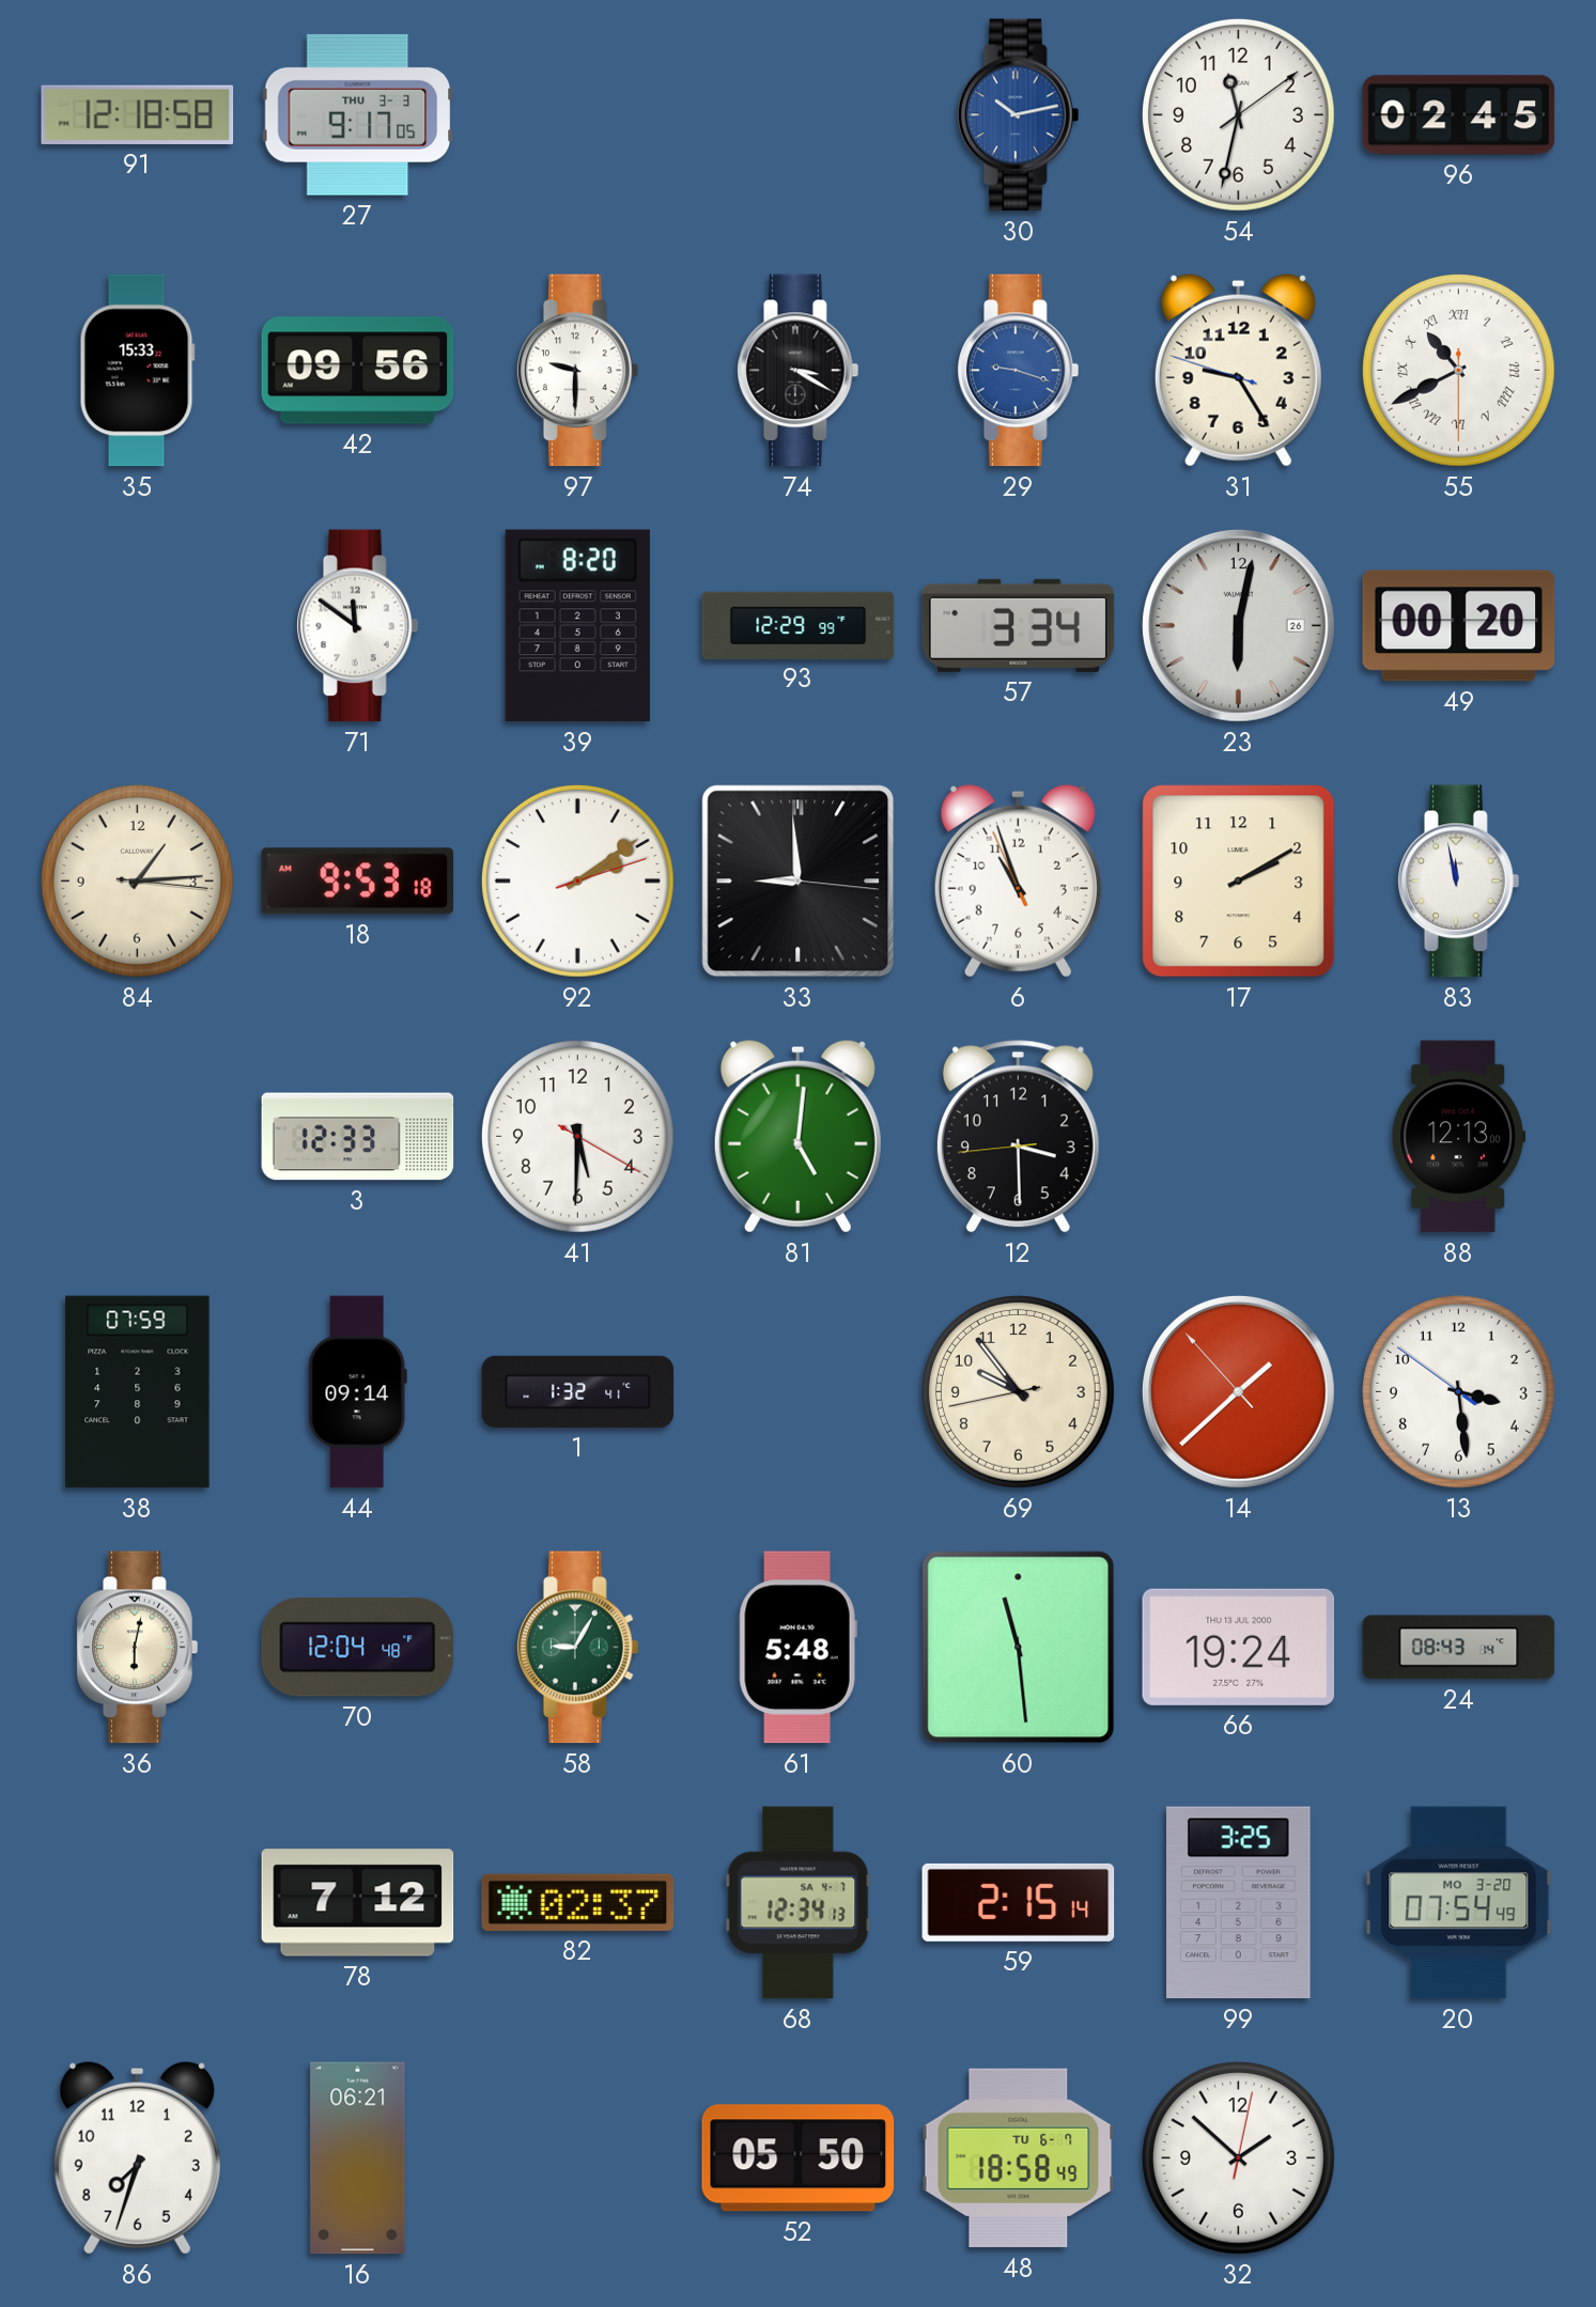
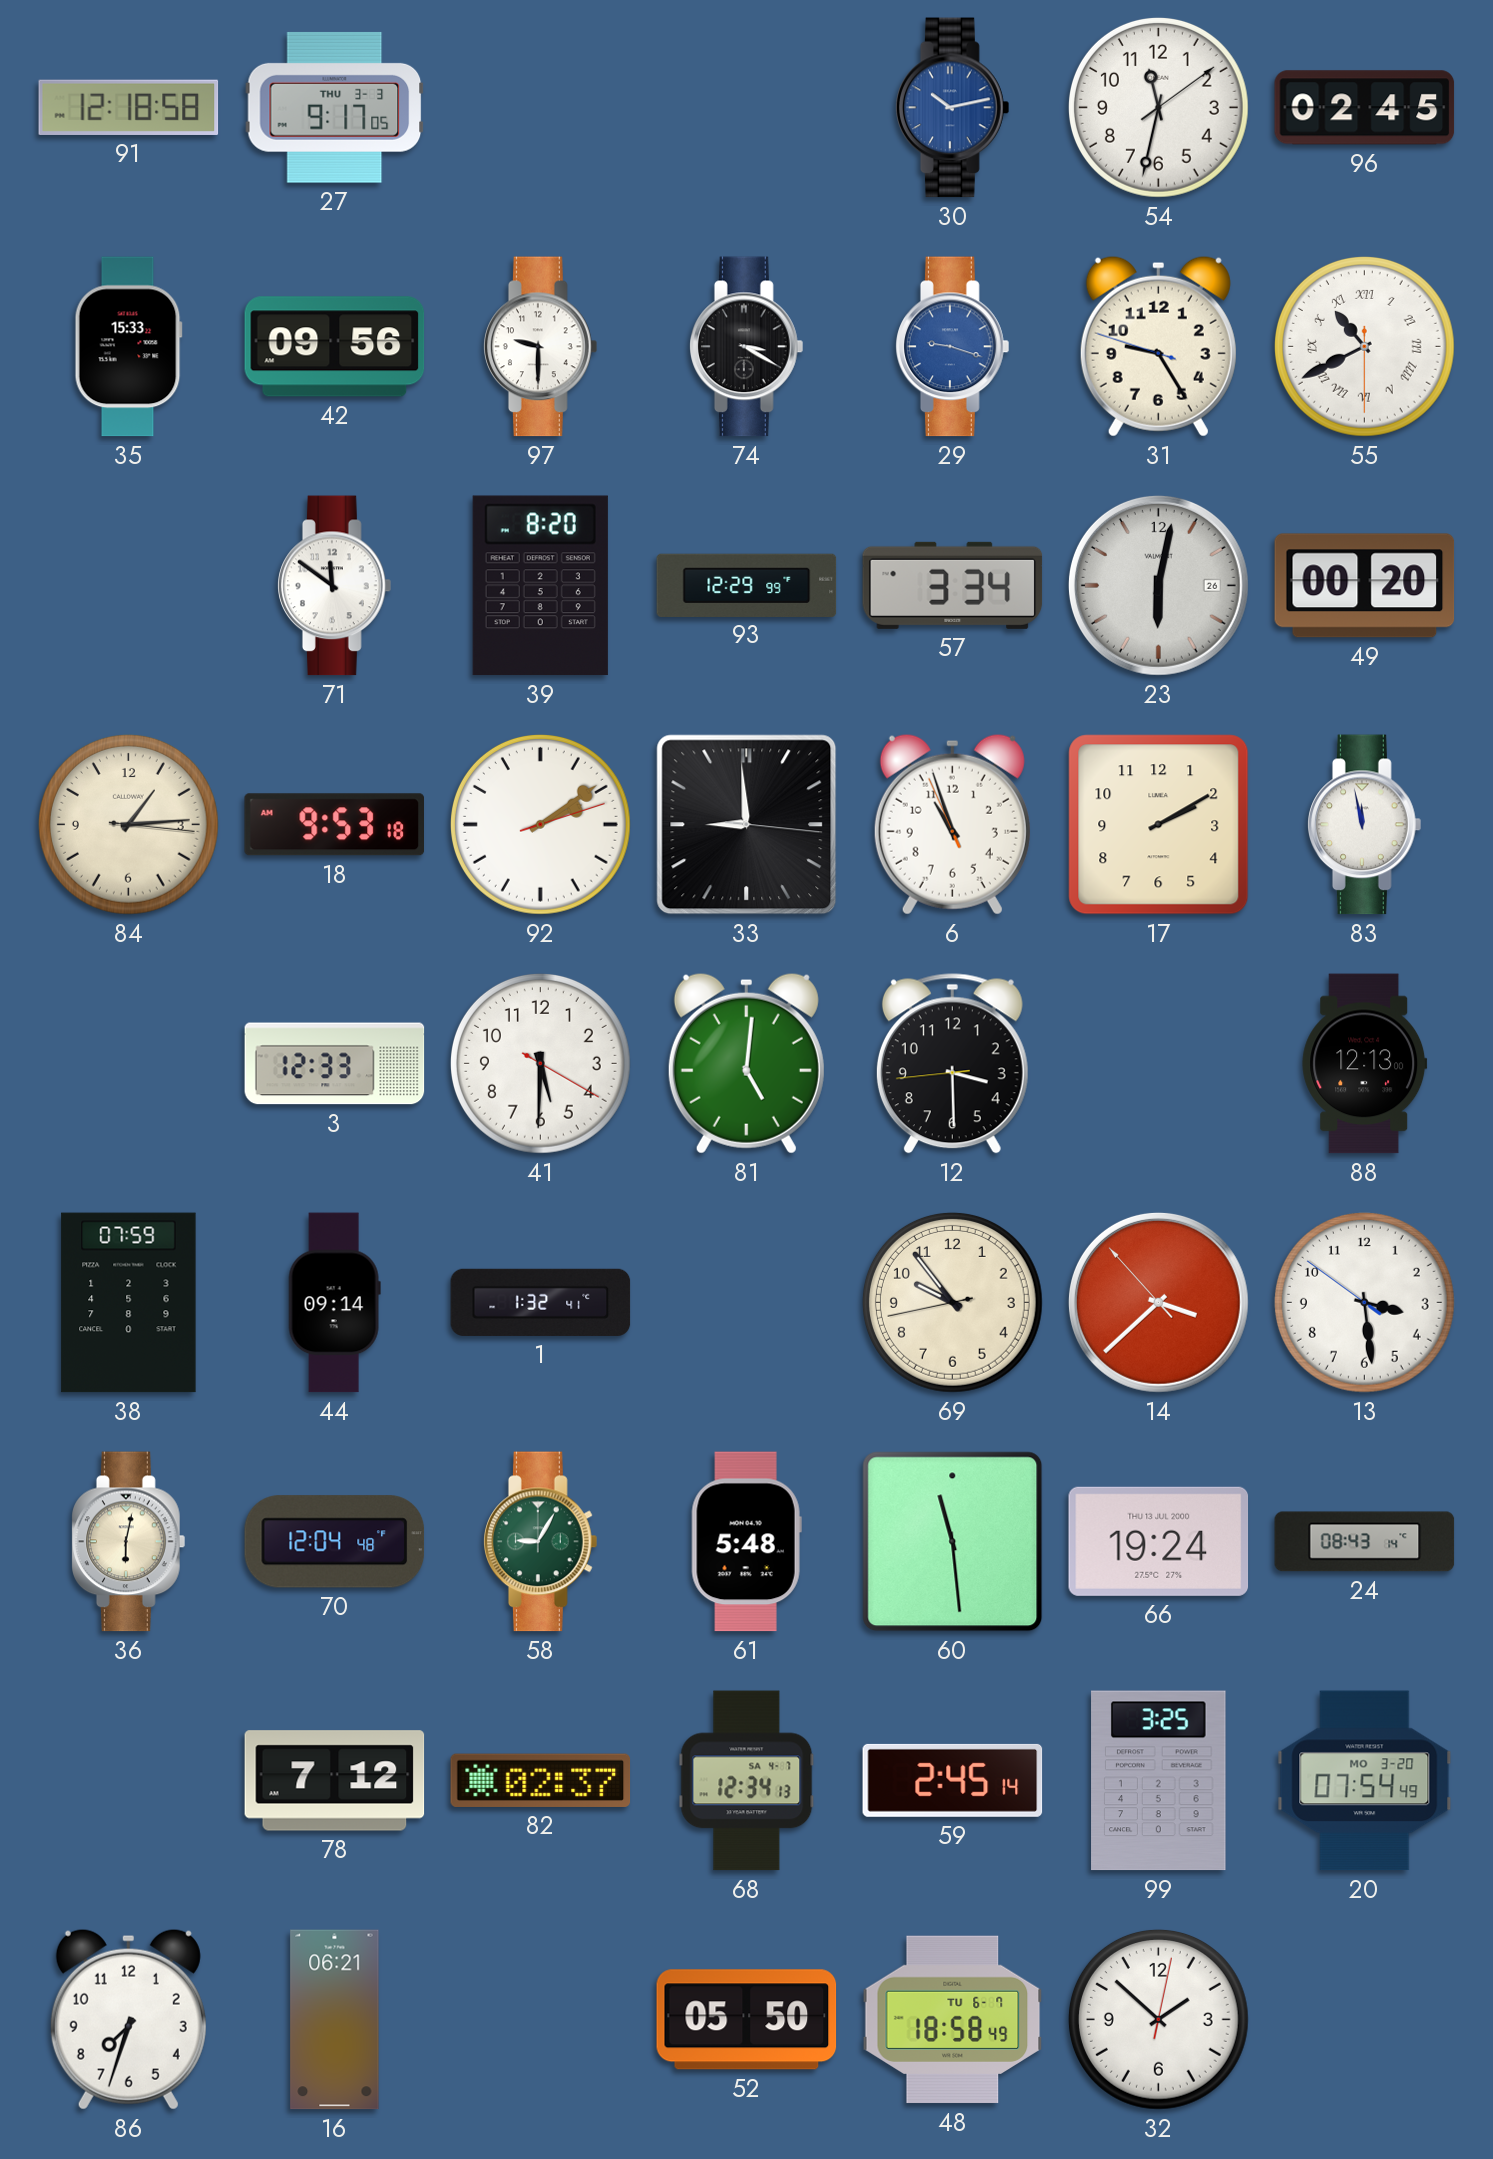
14: 1:37 -> 3:37
59: 2:15 -> 2:45
